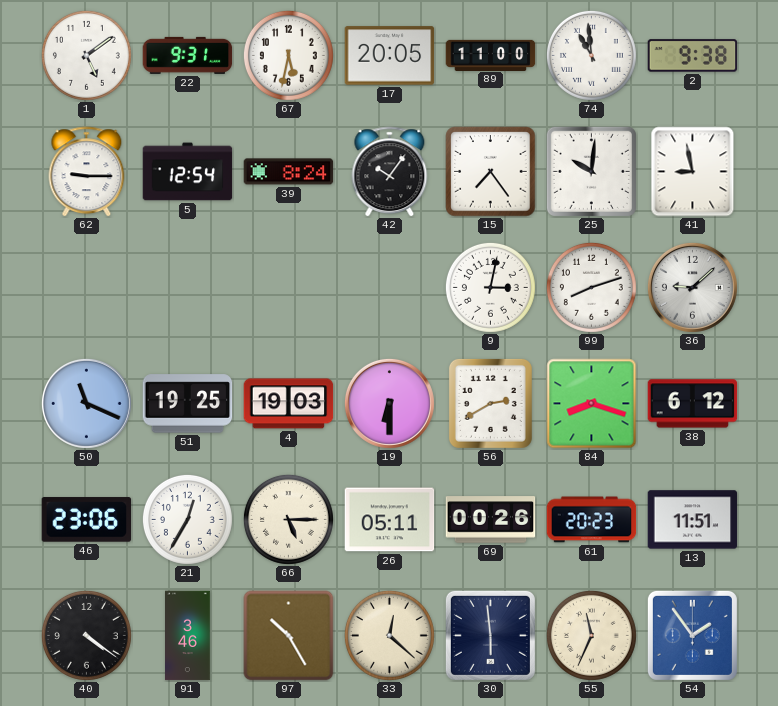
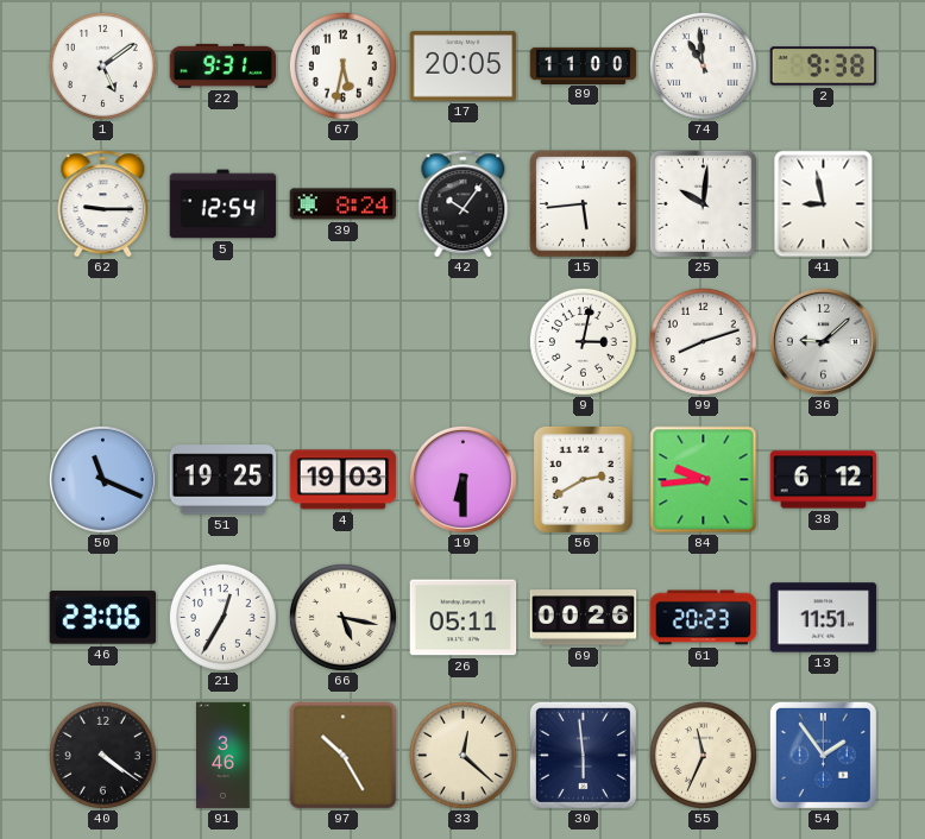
15: 7:24 -> 5:44
84: 8:18 -> 9:44
66: 5:15 -> 5:17
